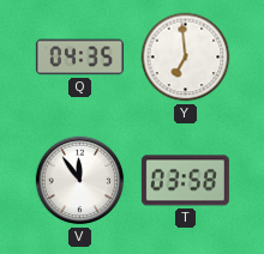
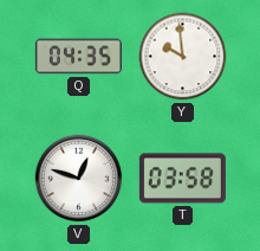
Y: 6:59 -> 9:59
V: 11:54 -> 12:48
